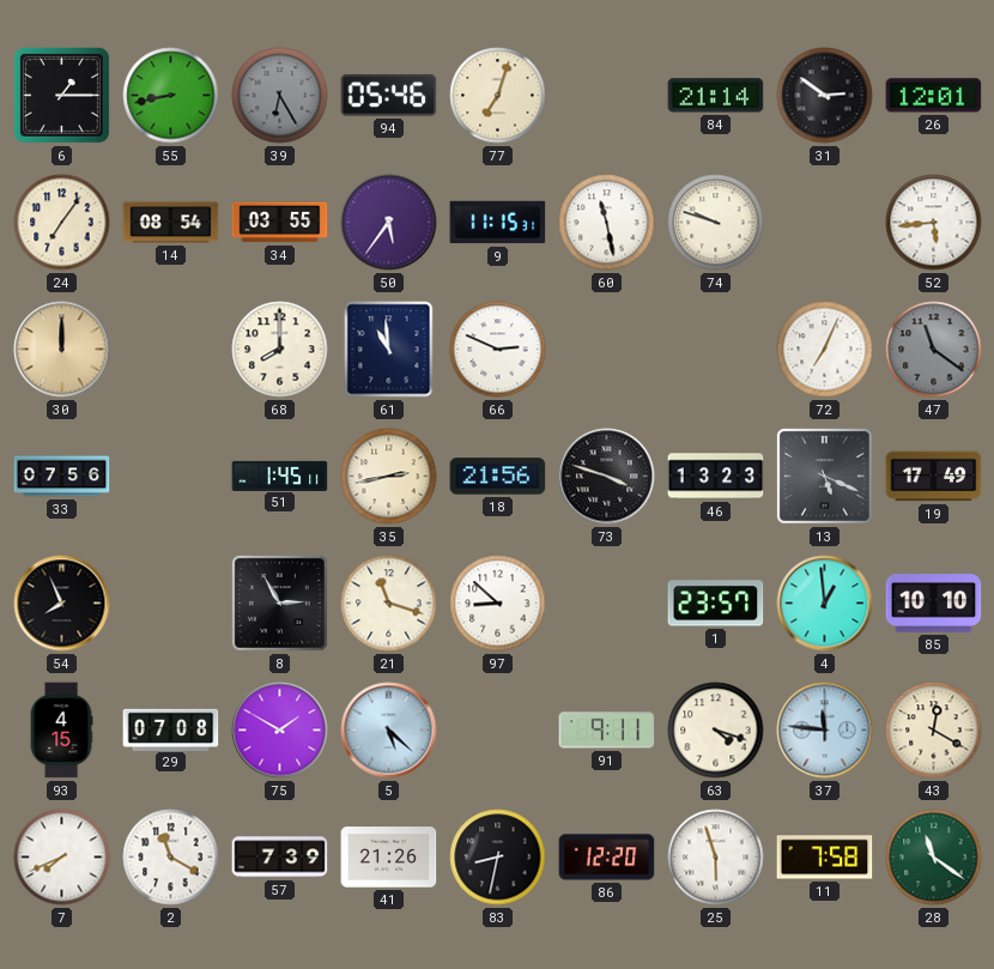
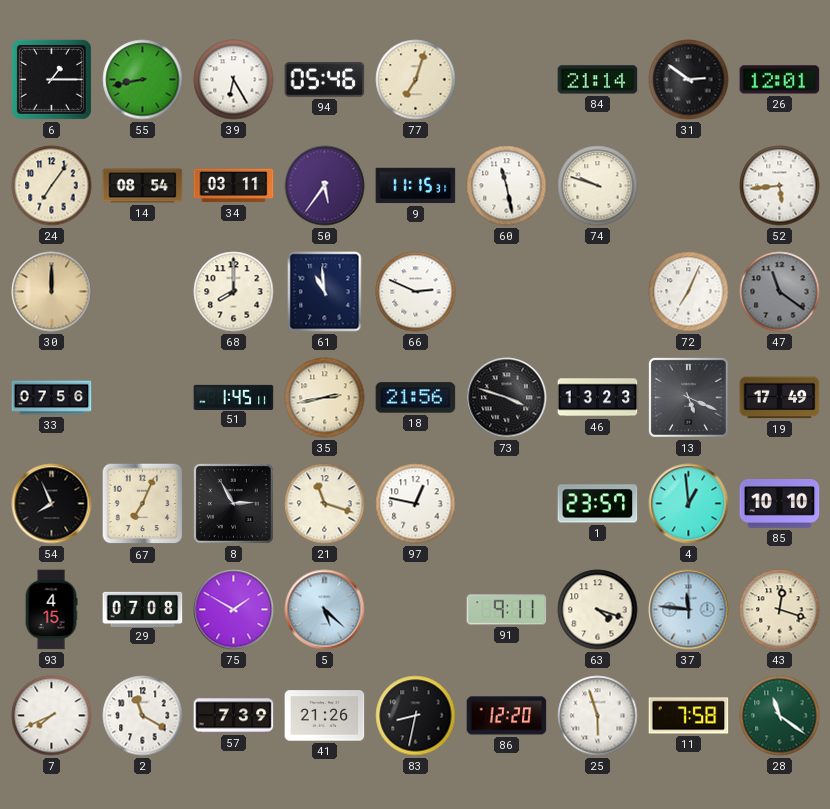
39 dial: grey -> white
34: 03:55 -> 03:11
67: none -> 7:04
97: 8:52 -> 12:47
43: 12:20 -> 12:18
